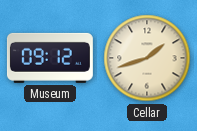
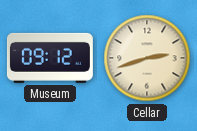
Cellar: 1:42 -> 2:42
